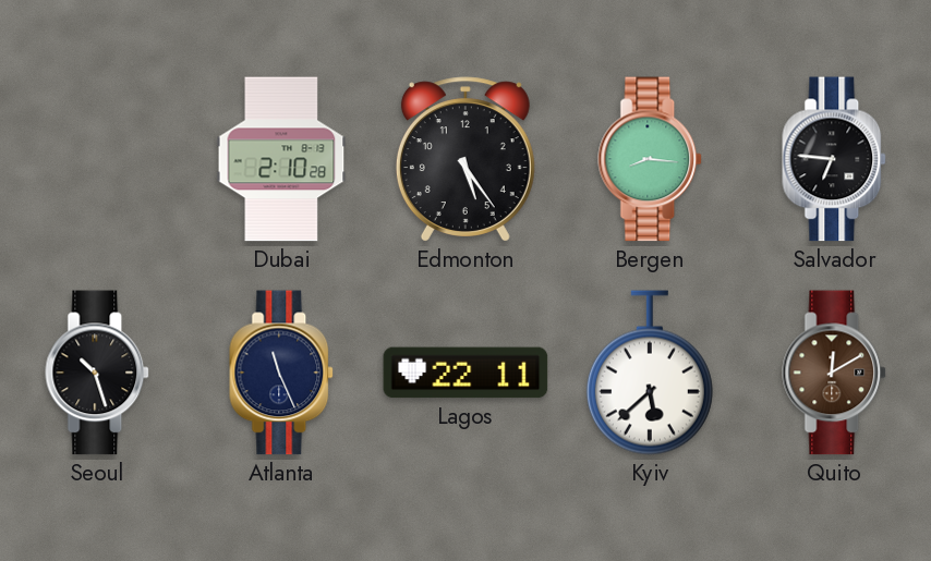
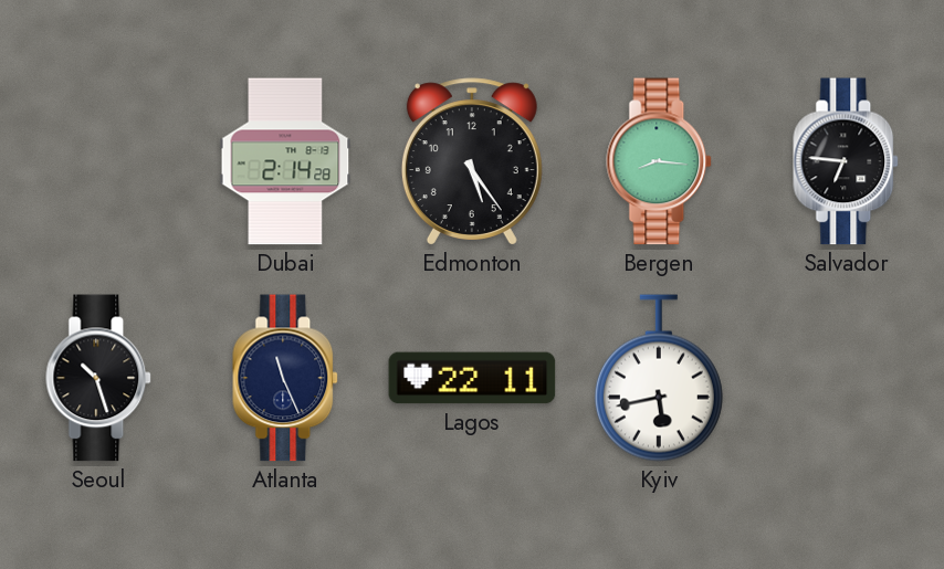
Dubai: 2:10 -> 2:14
Kyiv: 5:38 -> 5:43
Quito: 12:10 -> none
